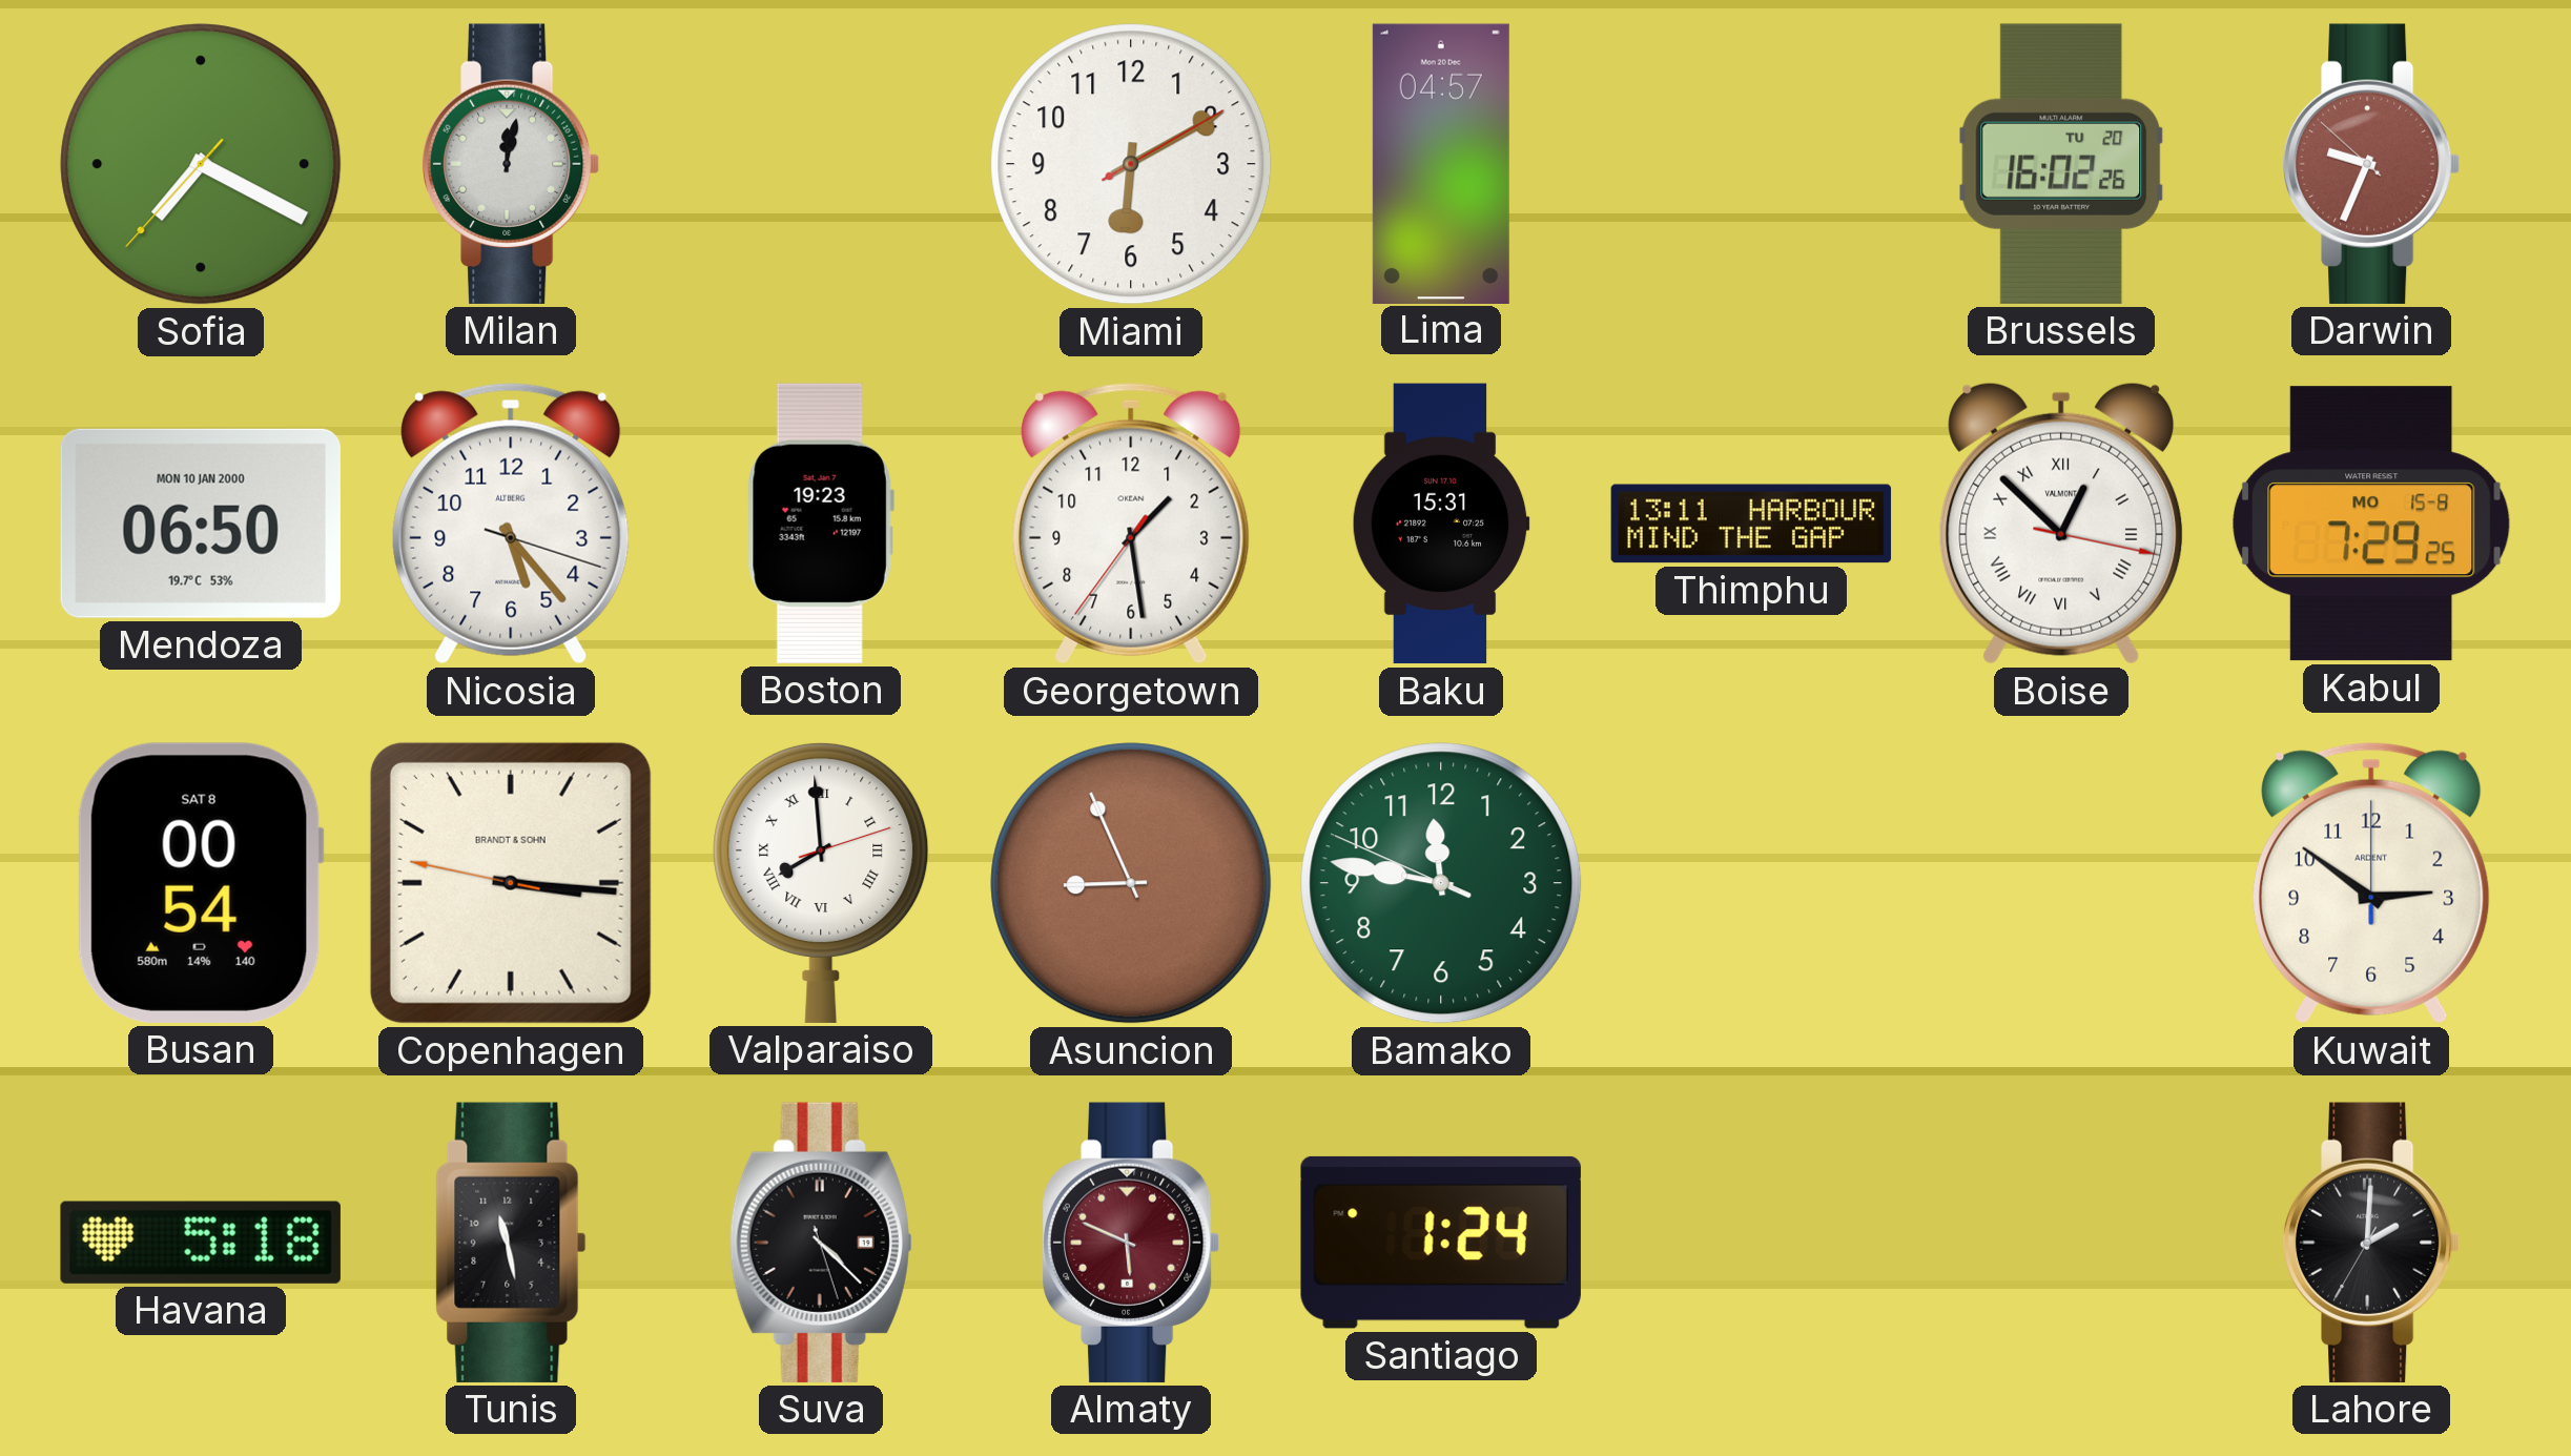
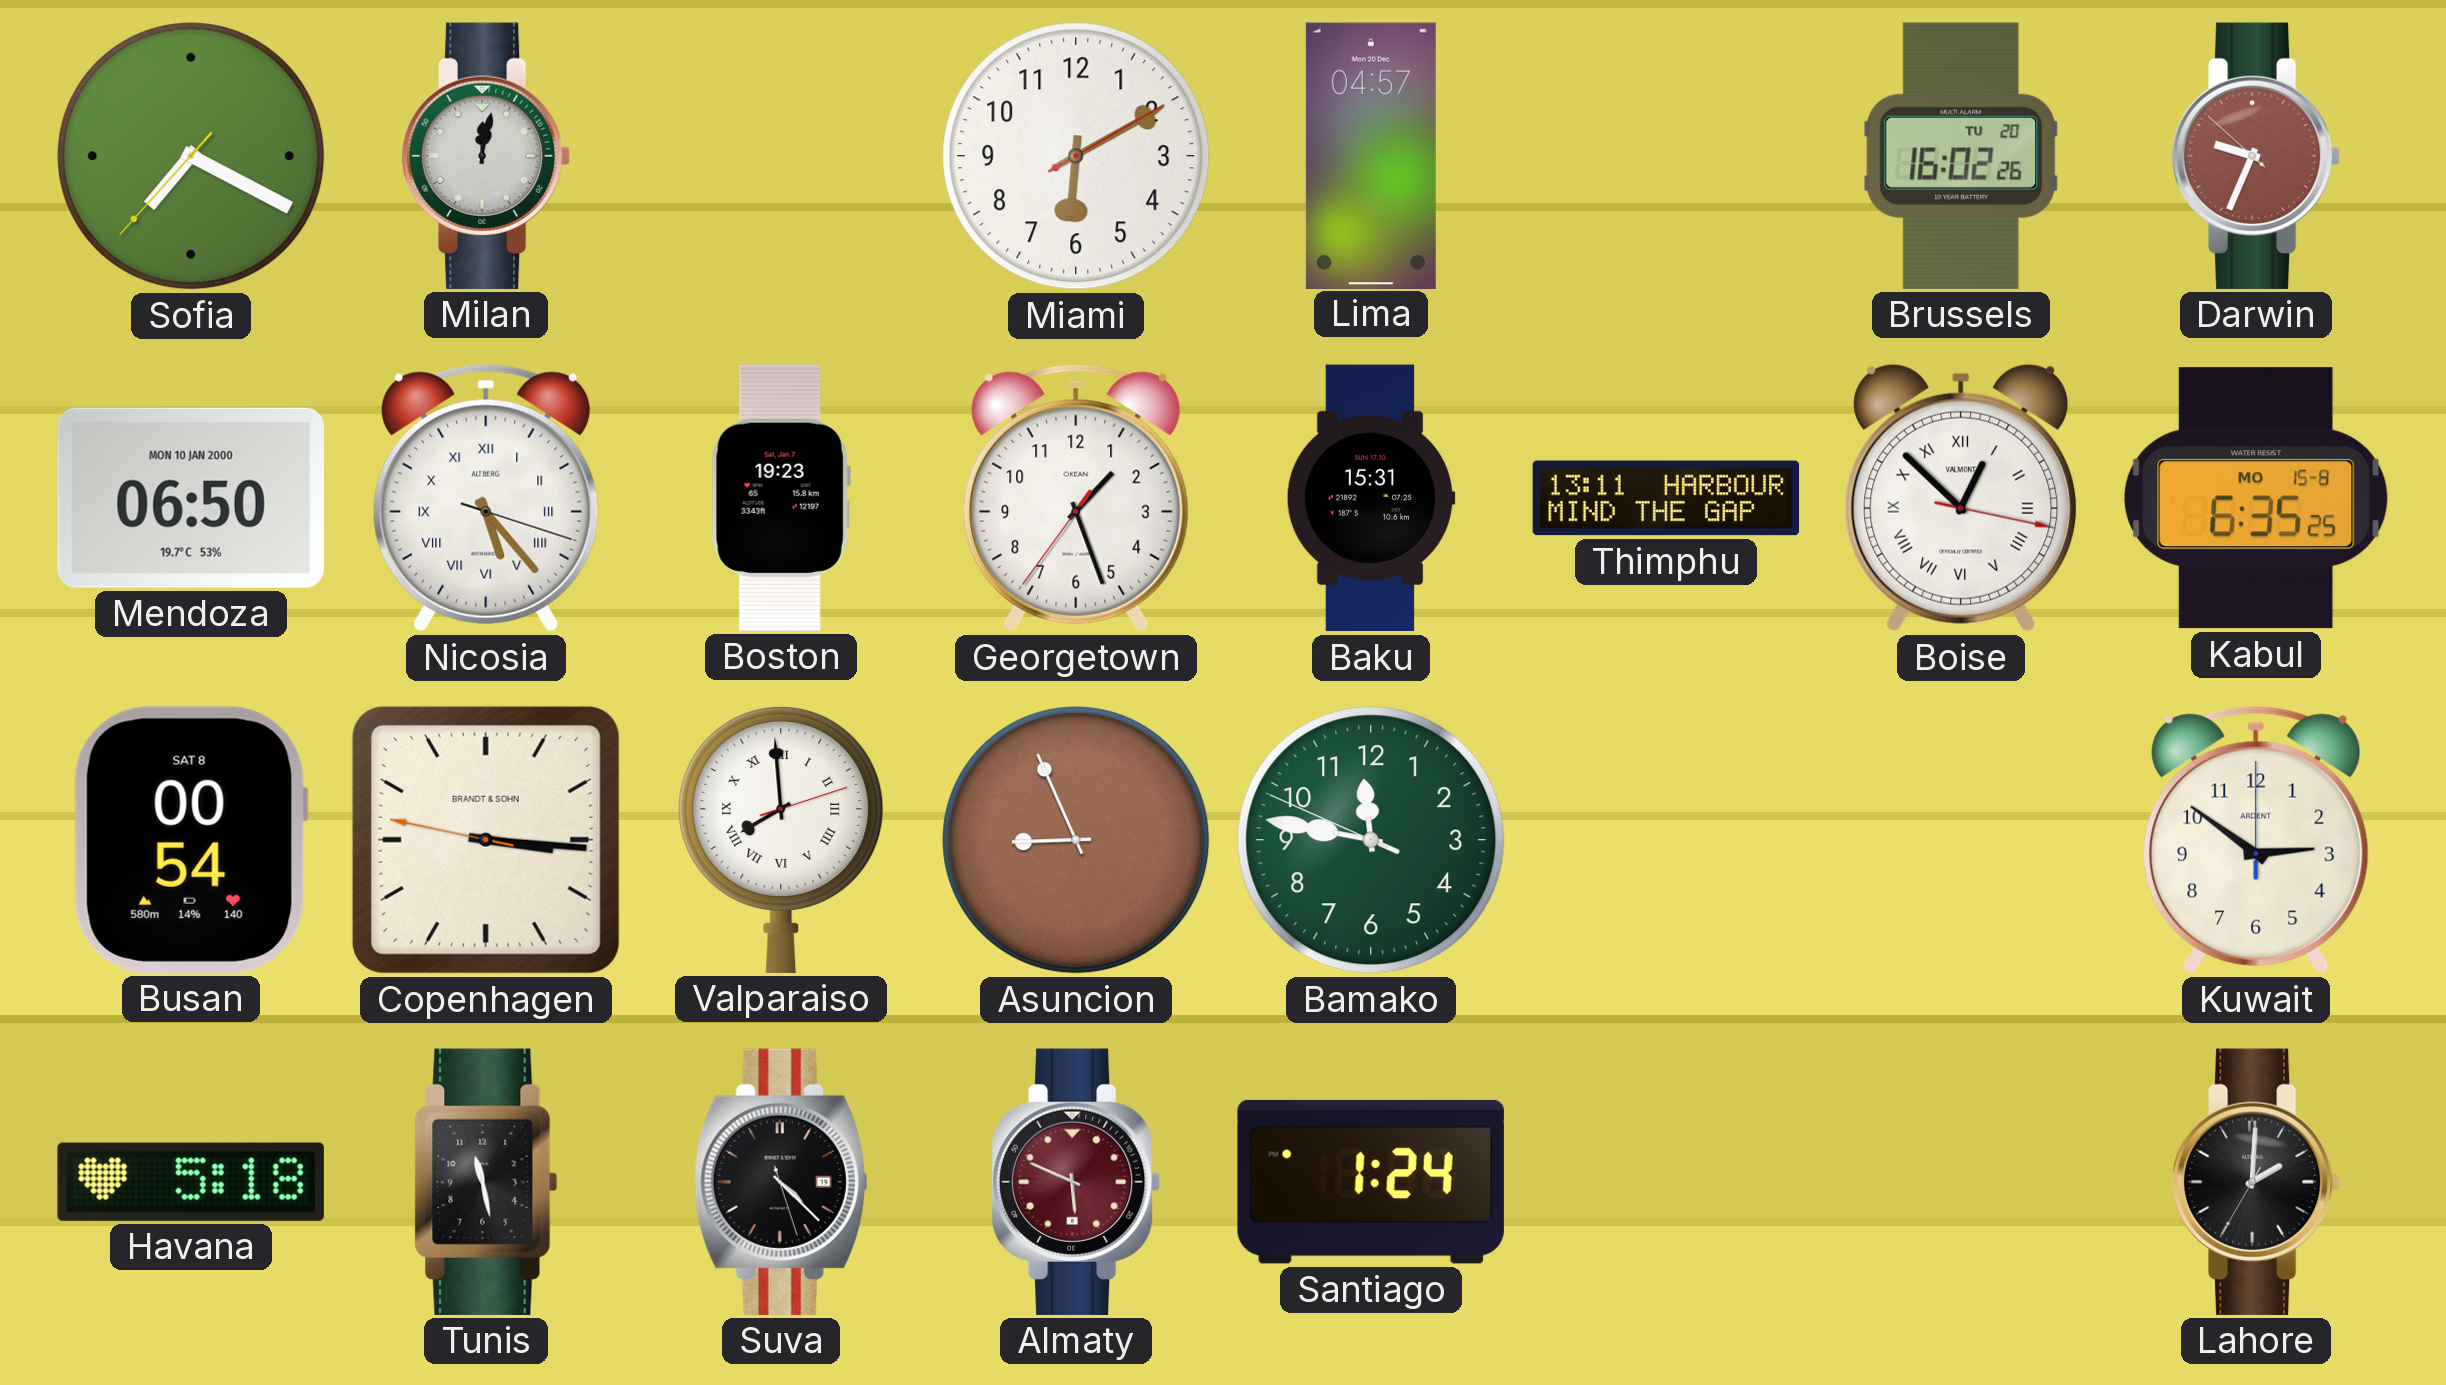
Nicosia numerals: Arabic -> Roman
Georgetown: 1:28 -> 1:26
Kabul: 7:29 -> 6:35
